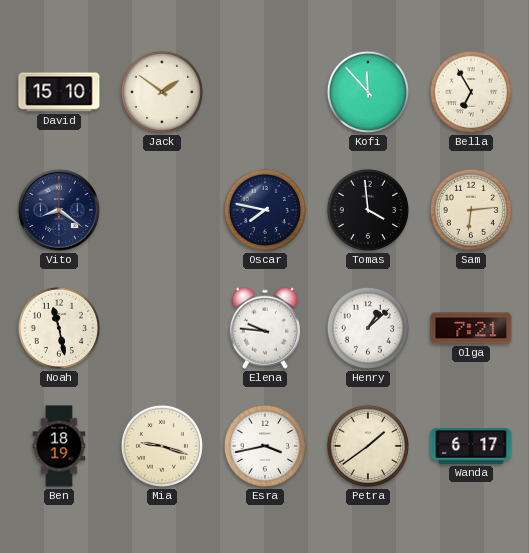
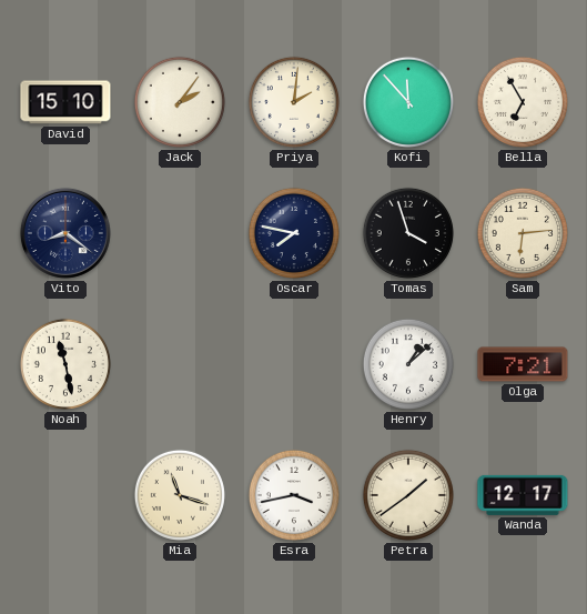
Jack: 1:51 -> 2:06
Priya: none -> 2:01
Tomas: 3:59 -> 3:57
Elena: 9:46 -> none
Ben: 18:19 -> none
Mia: 9:18 -> 11:18
Wanda: 6:17 -> 12:17
